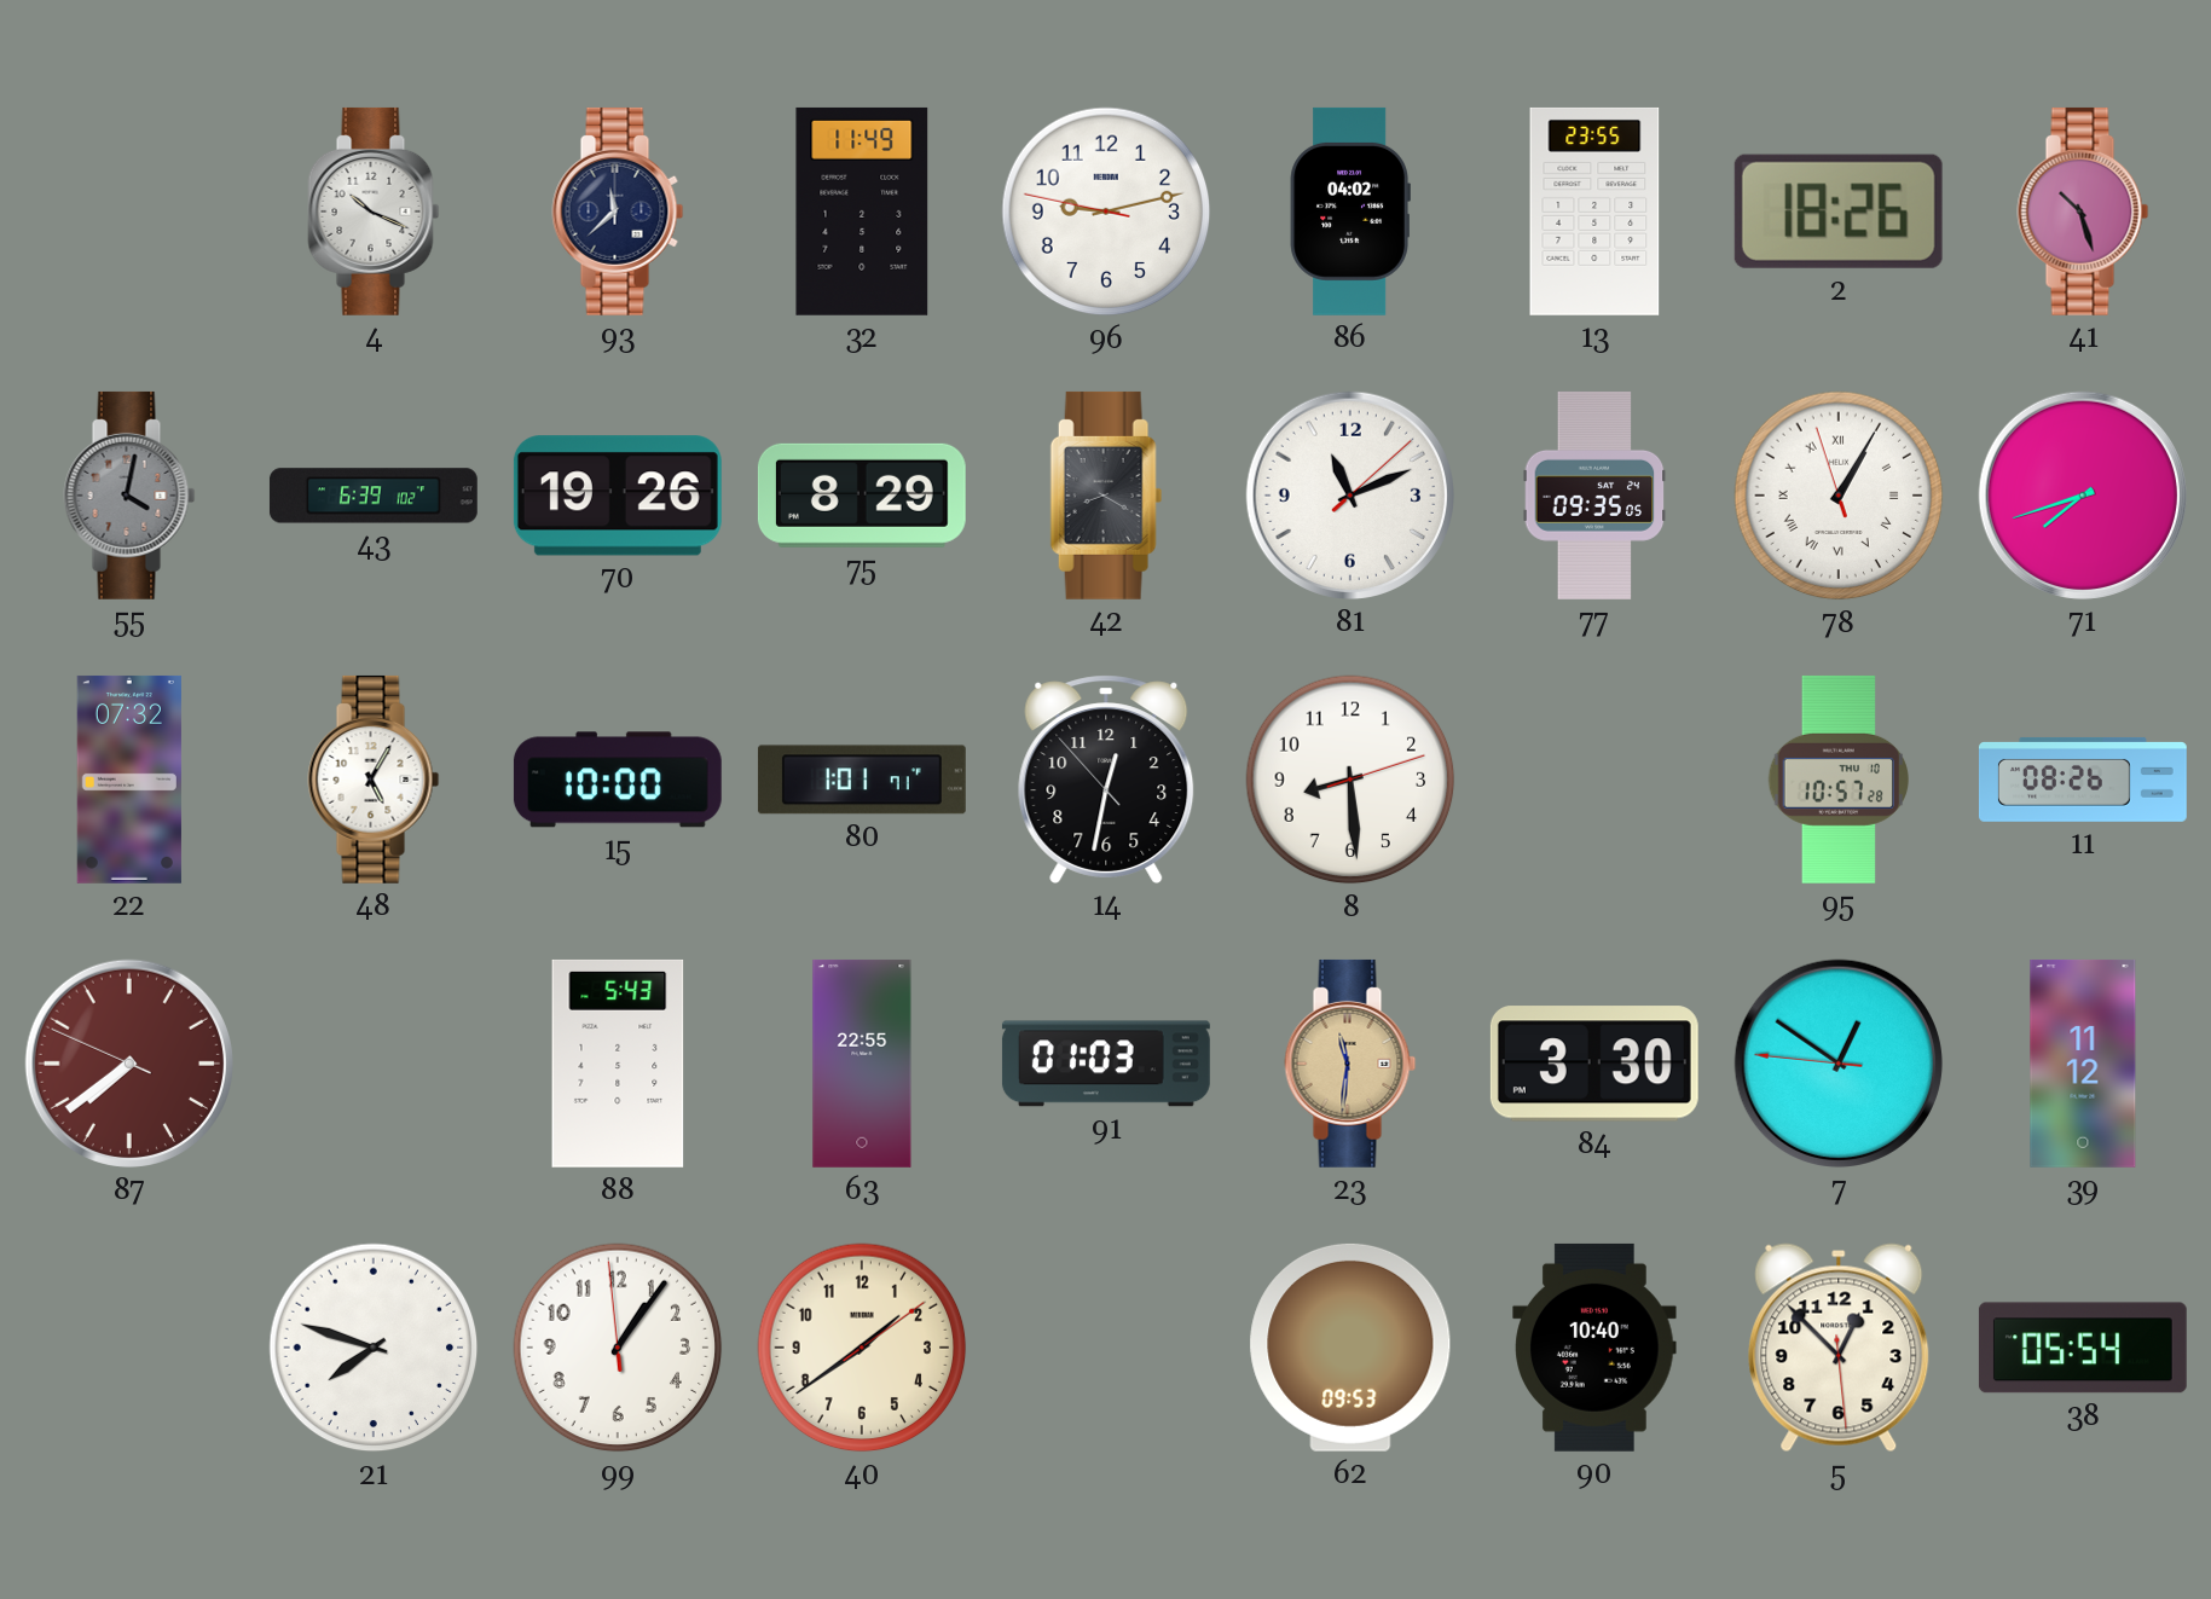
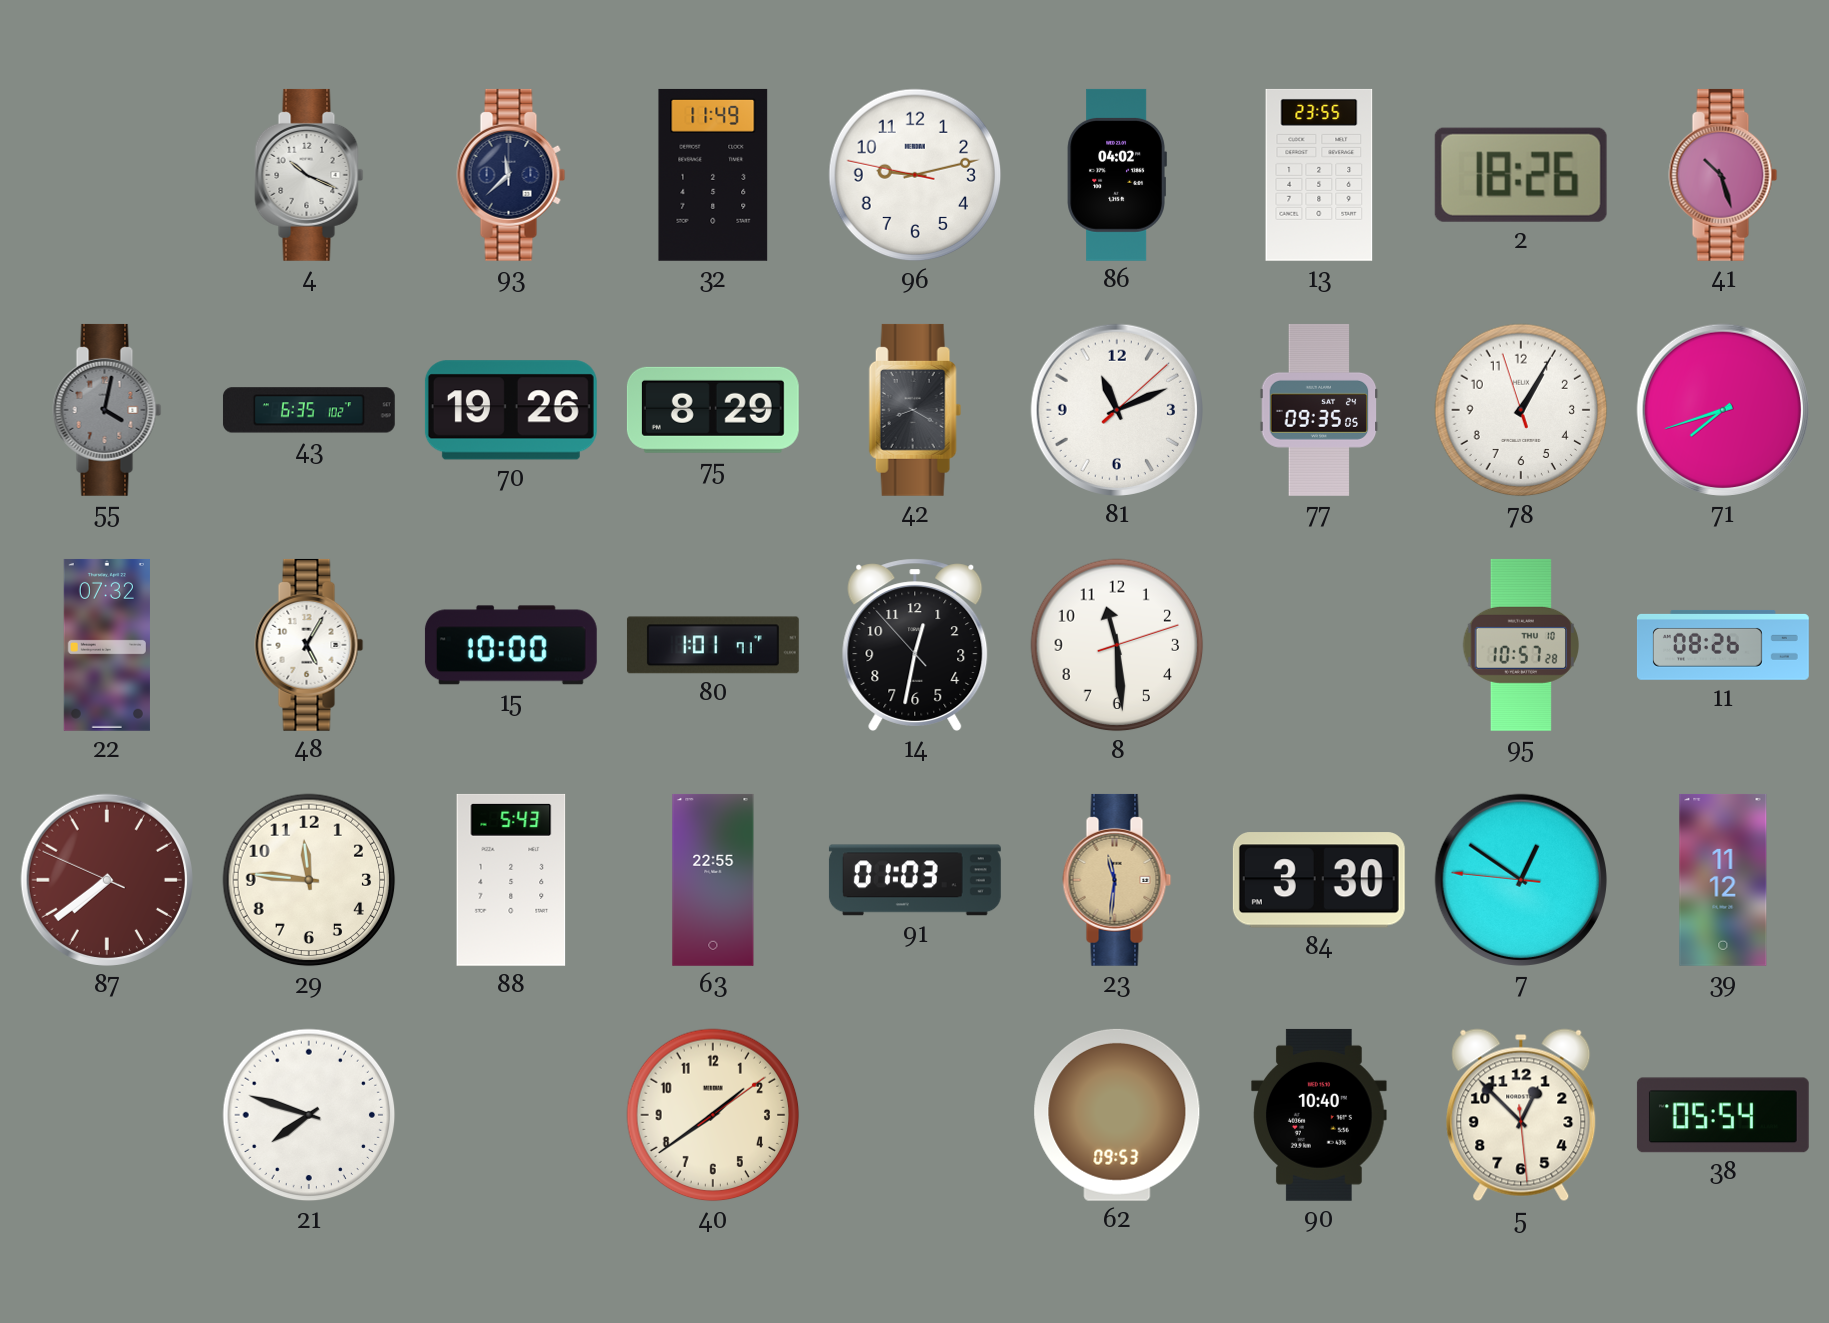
43: 6:39 -> 6:35
78 numerals: Roman -> Arabic
8: 8:29 -> 11:29
29: none -> 11:46
99: 1:05 -> none
